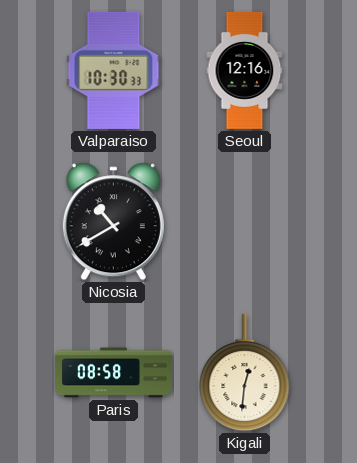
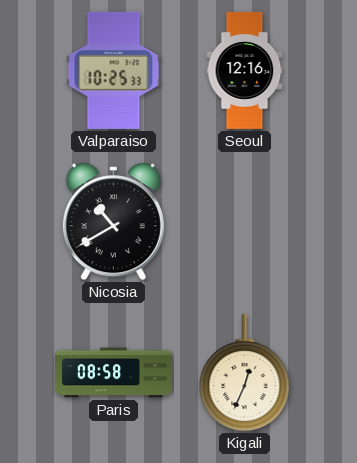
Valparaiso: 10:30 -> 10:25
Kigali: 12:31 -> 12:34
